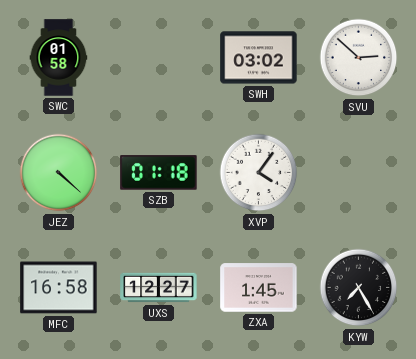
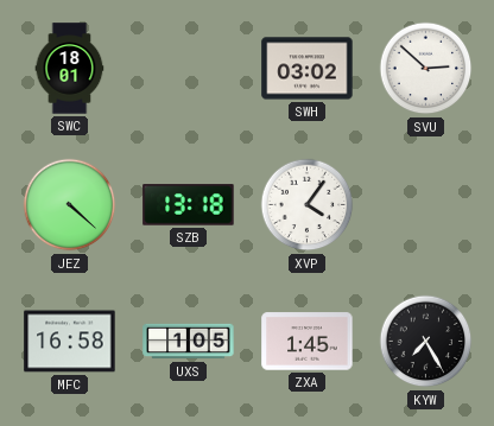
SWC: 01:58 -> 18:01
SZB: 01:18 -> 13:18
UXS: 12:27 -> 1:05
